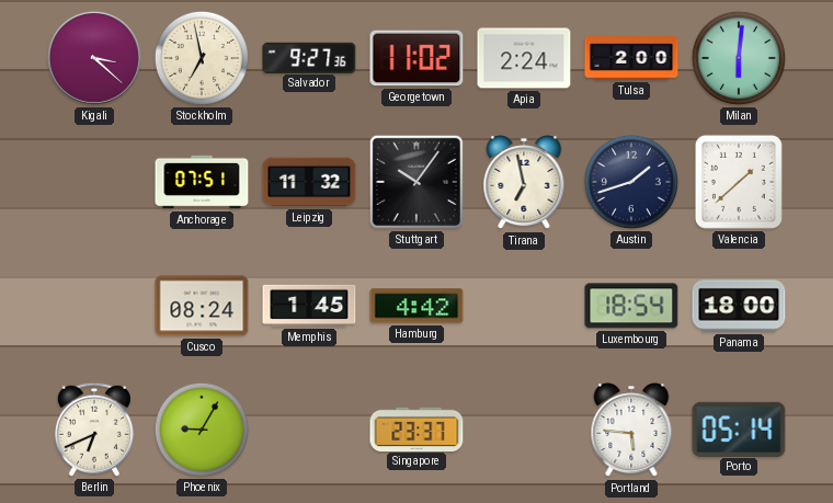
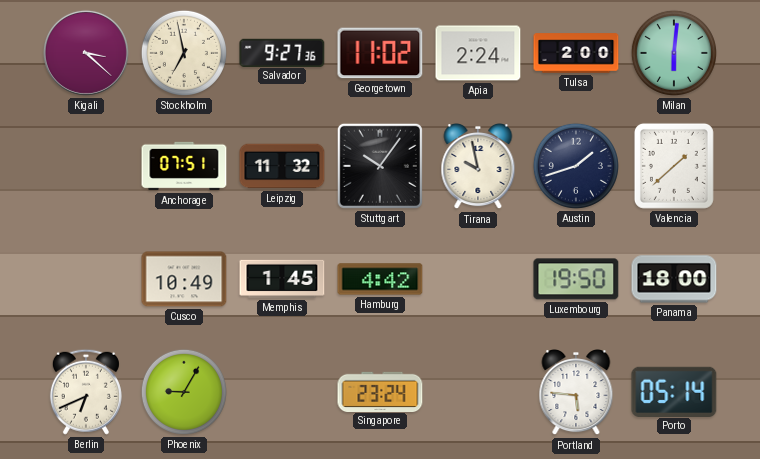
Tirana: 6:58 -> 9:58
Cusco: 08:24 -> 10:49
Luxembourg: 18:54 -> 19:50
Singapore: 23:37 -> 23:24
